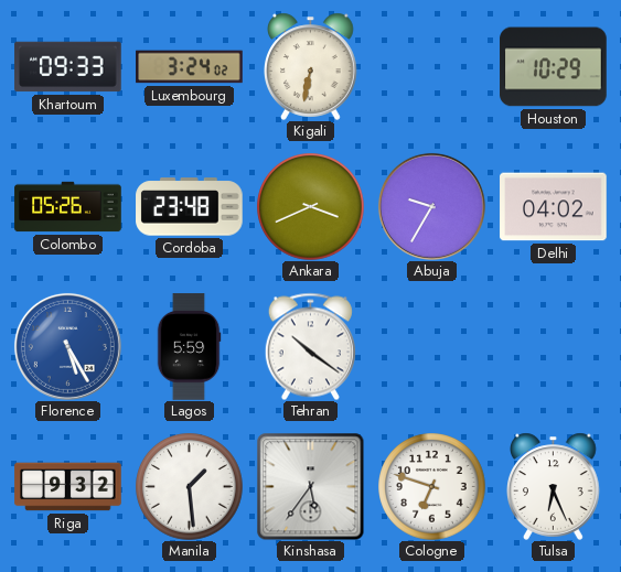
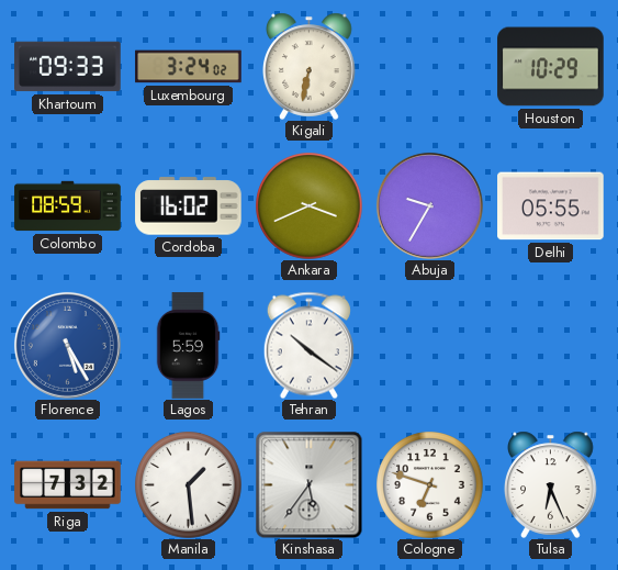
Colombo: 05:26 -> 08:59
Cordoba: 23:48 -> 16:02
Delhi: 04:02 -> 05:55
Riga: 9:32 -> 7:32
